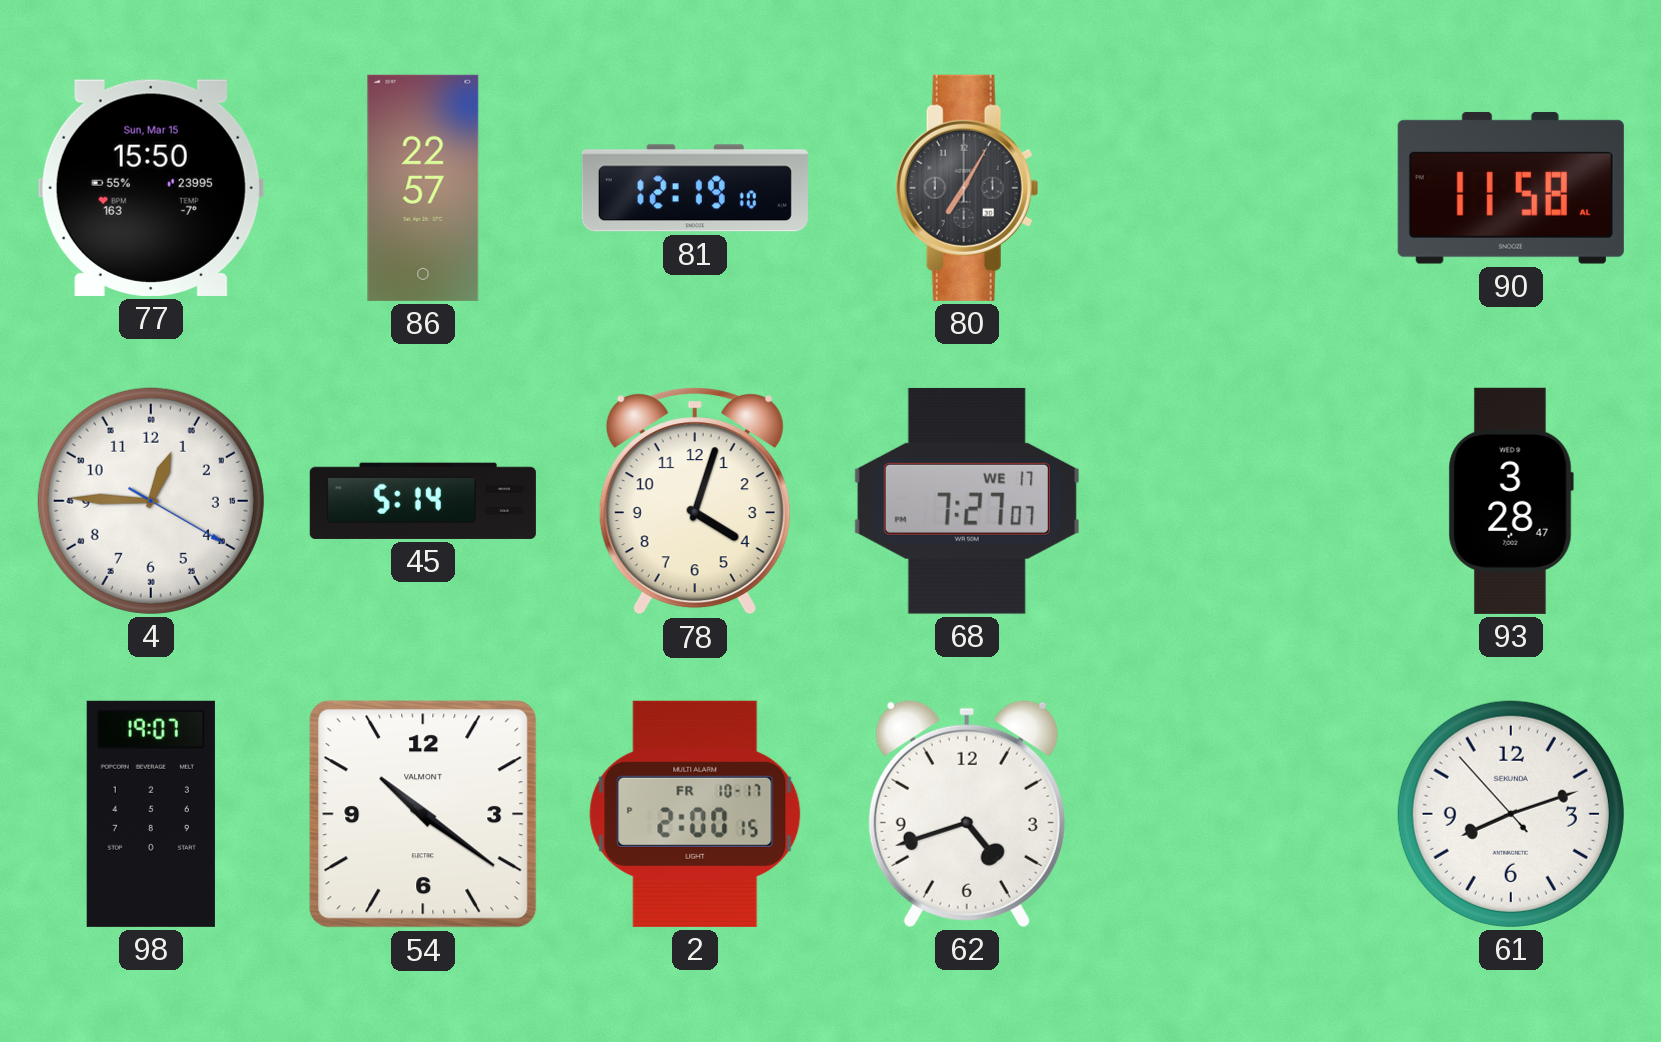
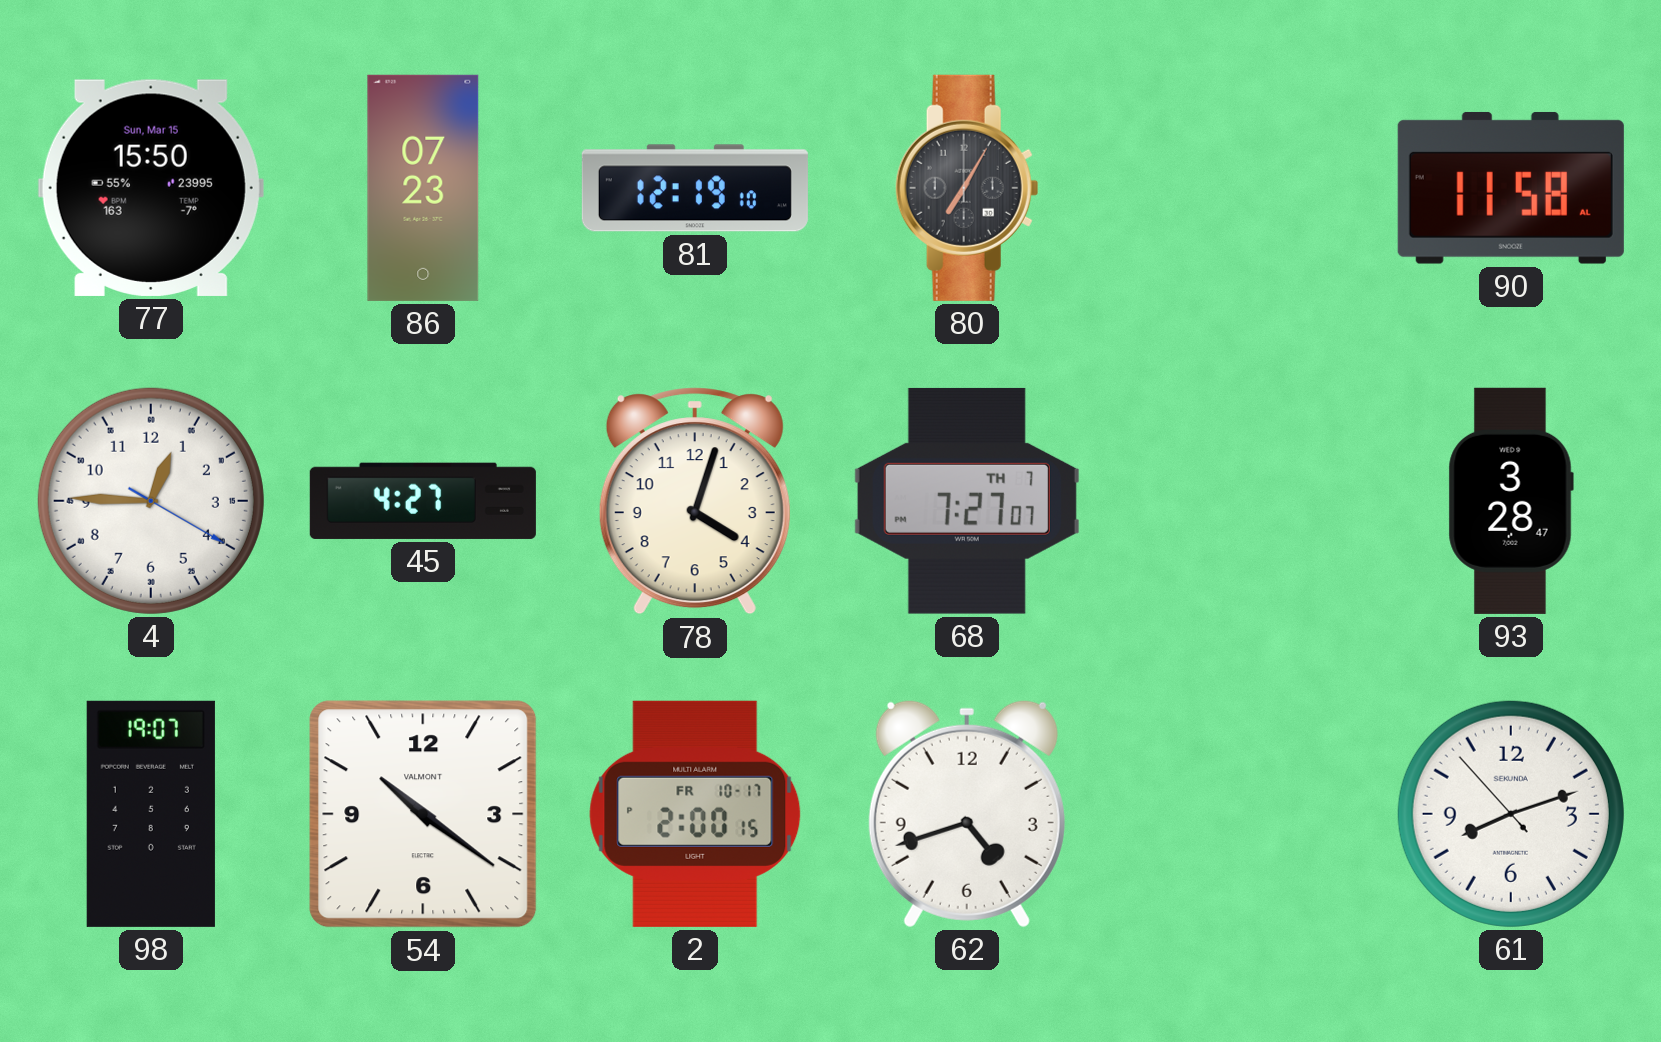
86: 22:57 -> 07:23
45: 5:14 -> 4:27
68 date: WE 17 -> TH 7
